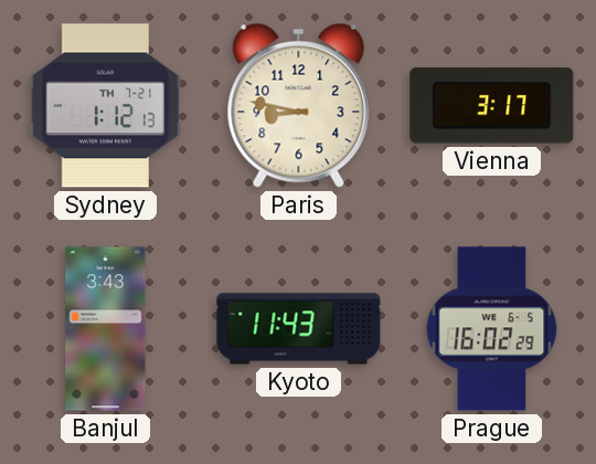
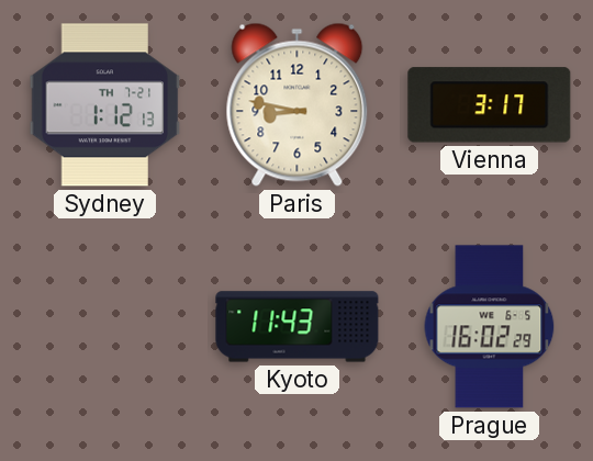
Banjul: 3:43 -> none
